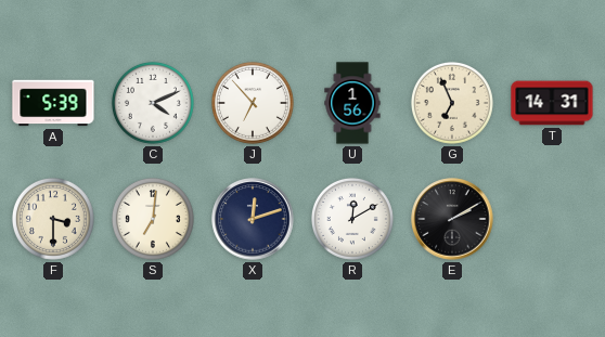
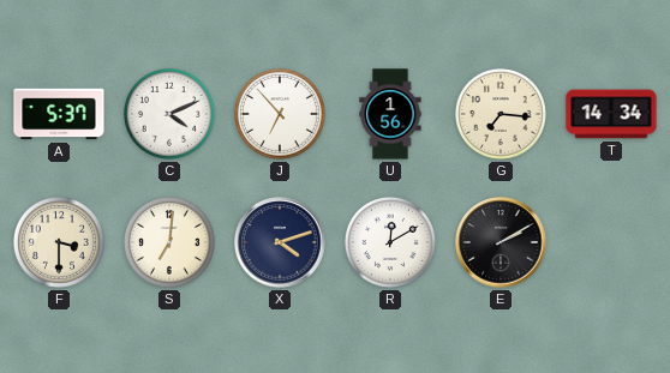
A: 5:39 -> 5:37
G: 6:56 -> 7:16
T: 14:31 -> 14:34
X: 12:12 -> 4:12
